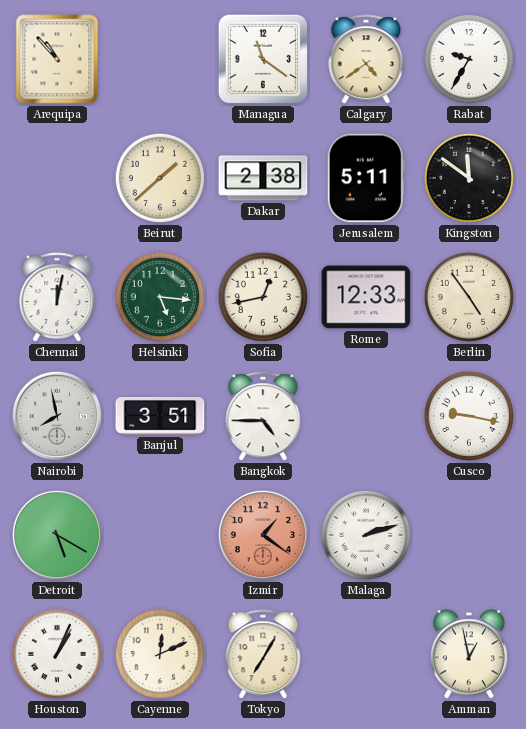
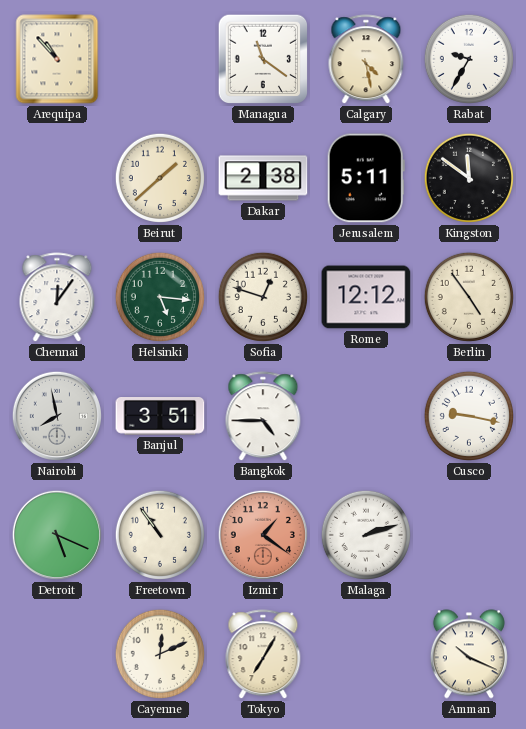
Calgary: 4:39 -> 4:28
Chennai: 12:02 -> 12:06
Sofia: 12:43 -> 12:48
Rome: 12:33 -> 12:12
Detroit: 5:20 -> 5:19
Freetown: none -> 10:54
Houston: 1:04 -> none
Amman: 12:58 -> 10:19
